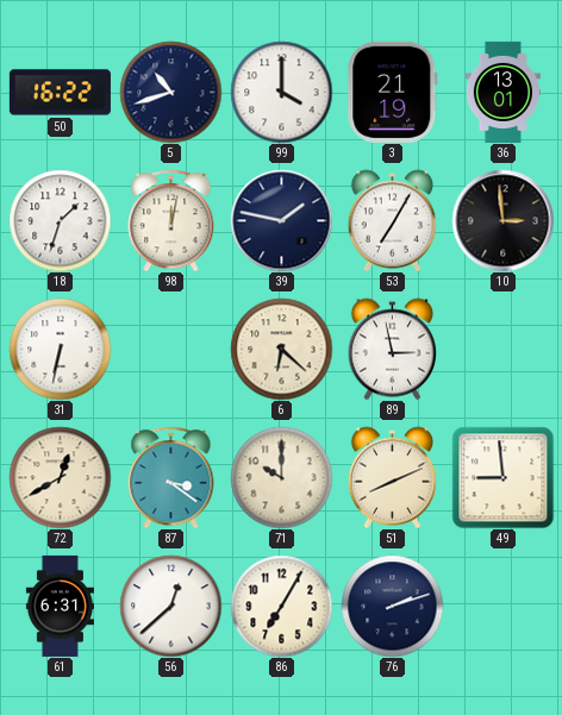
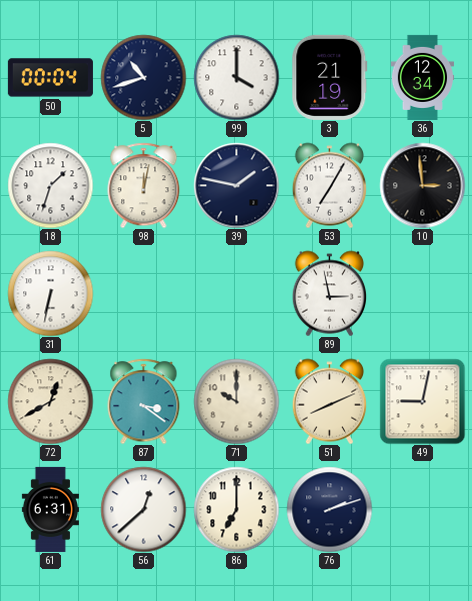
50: 16:22 -> 00:04
36: 13:01 -> 12:34
6: 6:22 -> none
49: 8:59 -> 9:02
86: 7:05 -> 7:00
